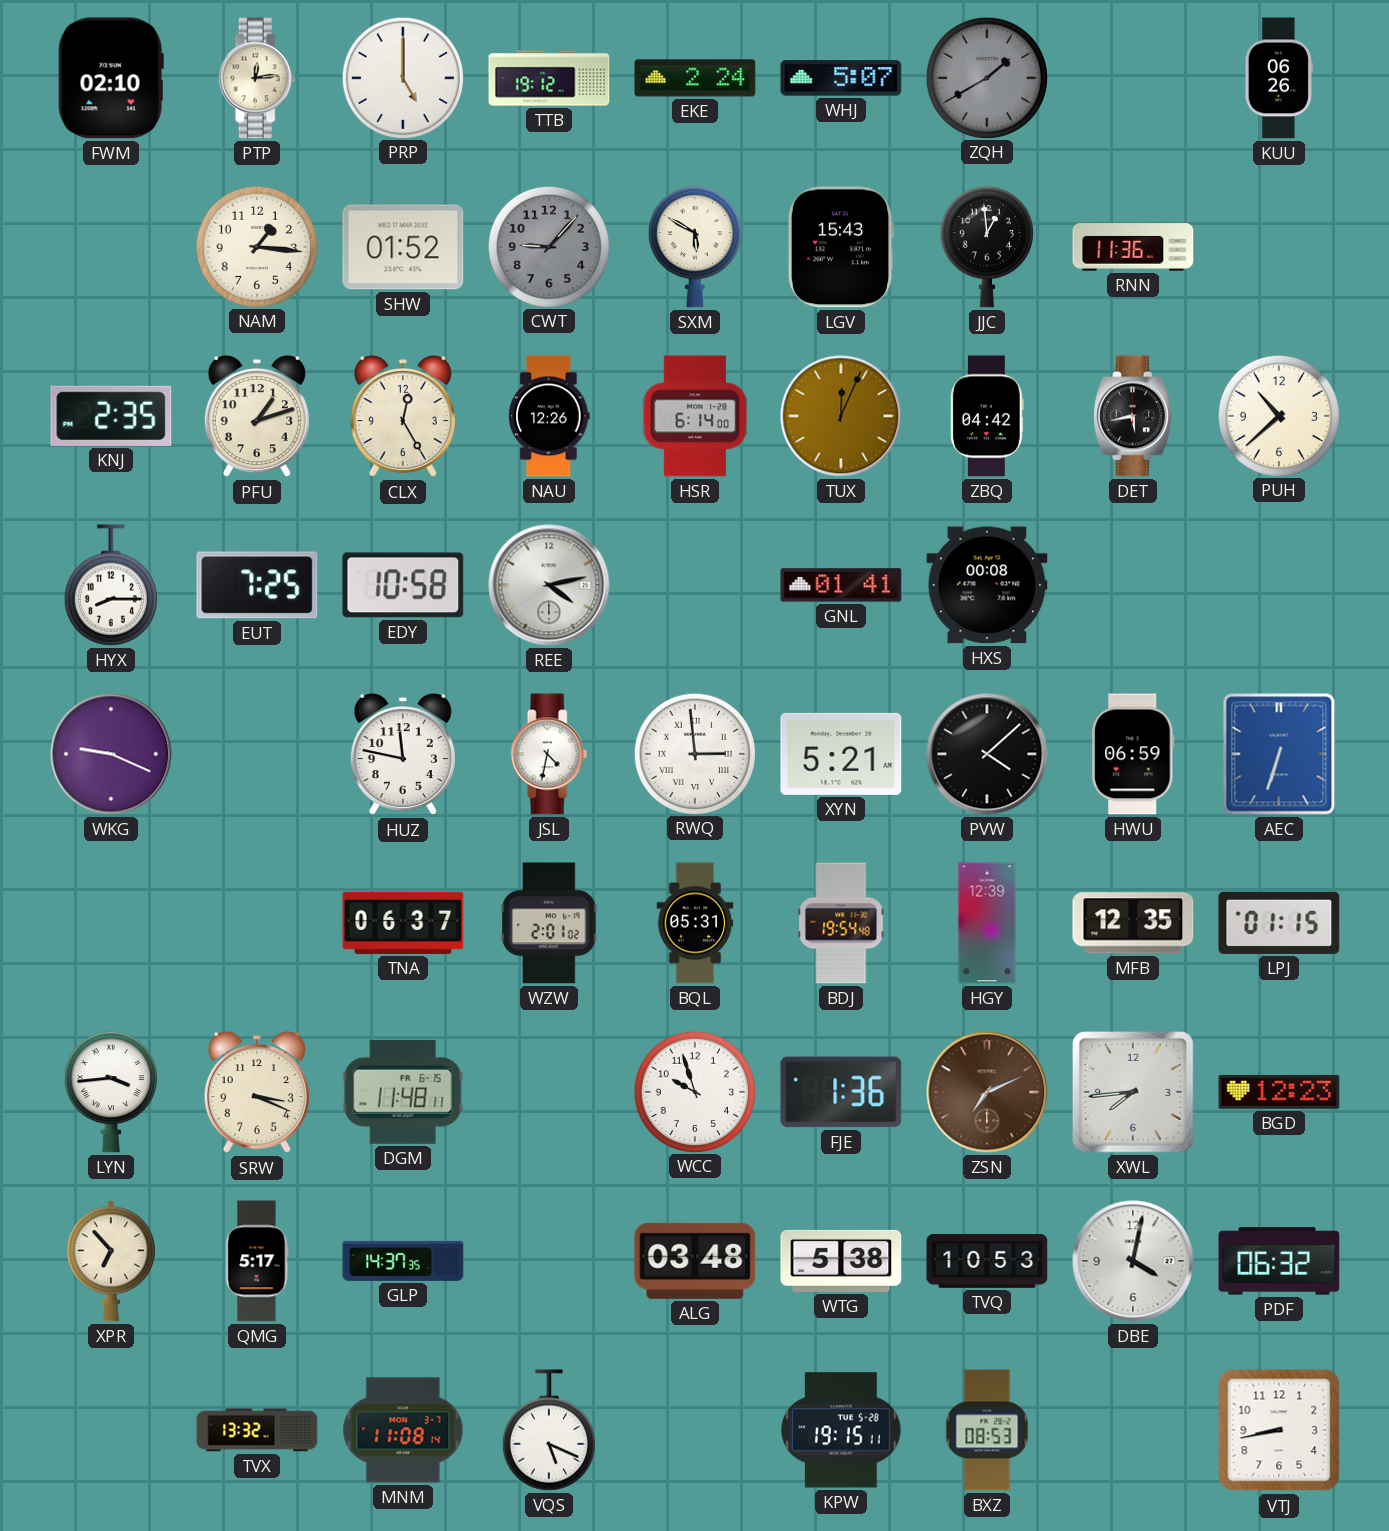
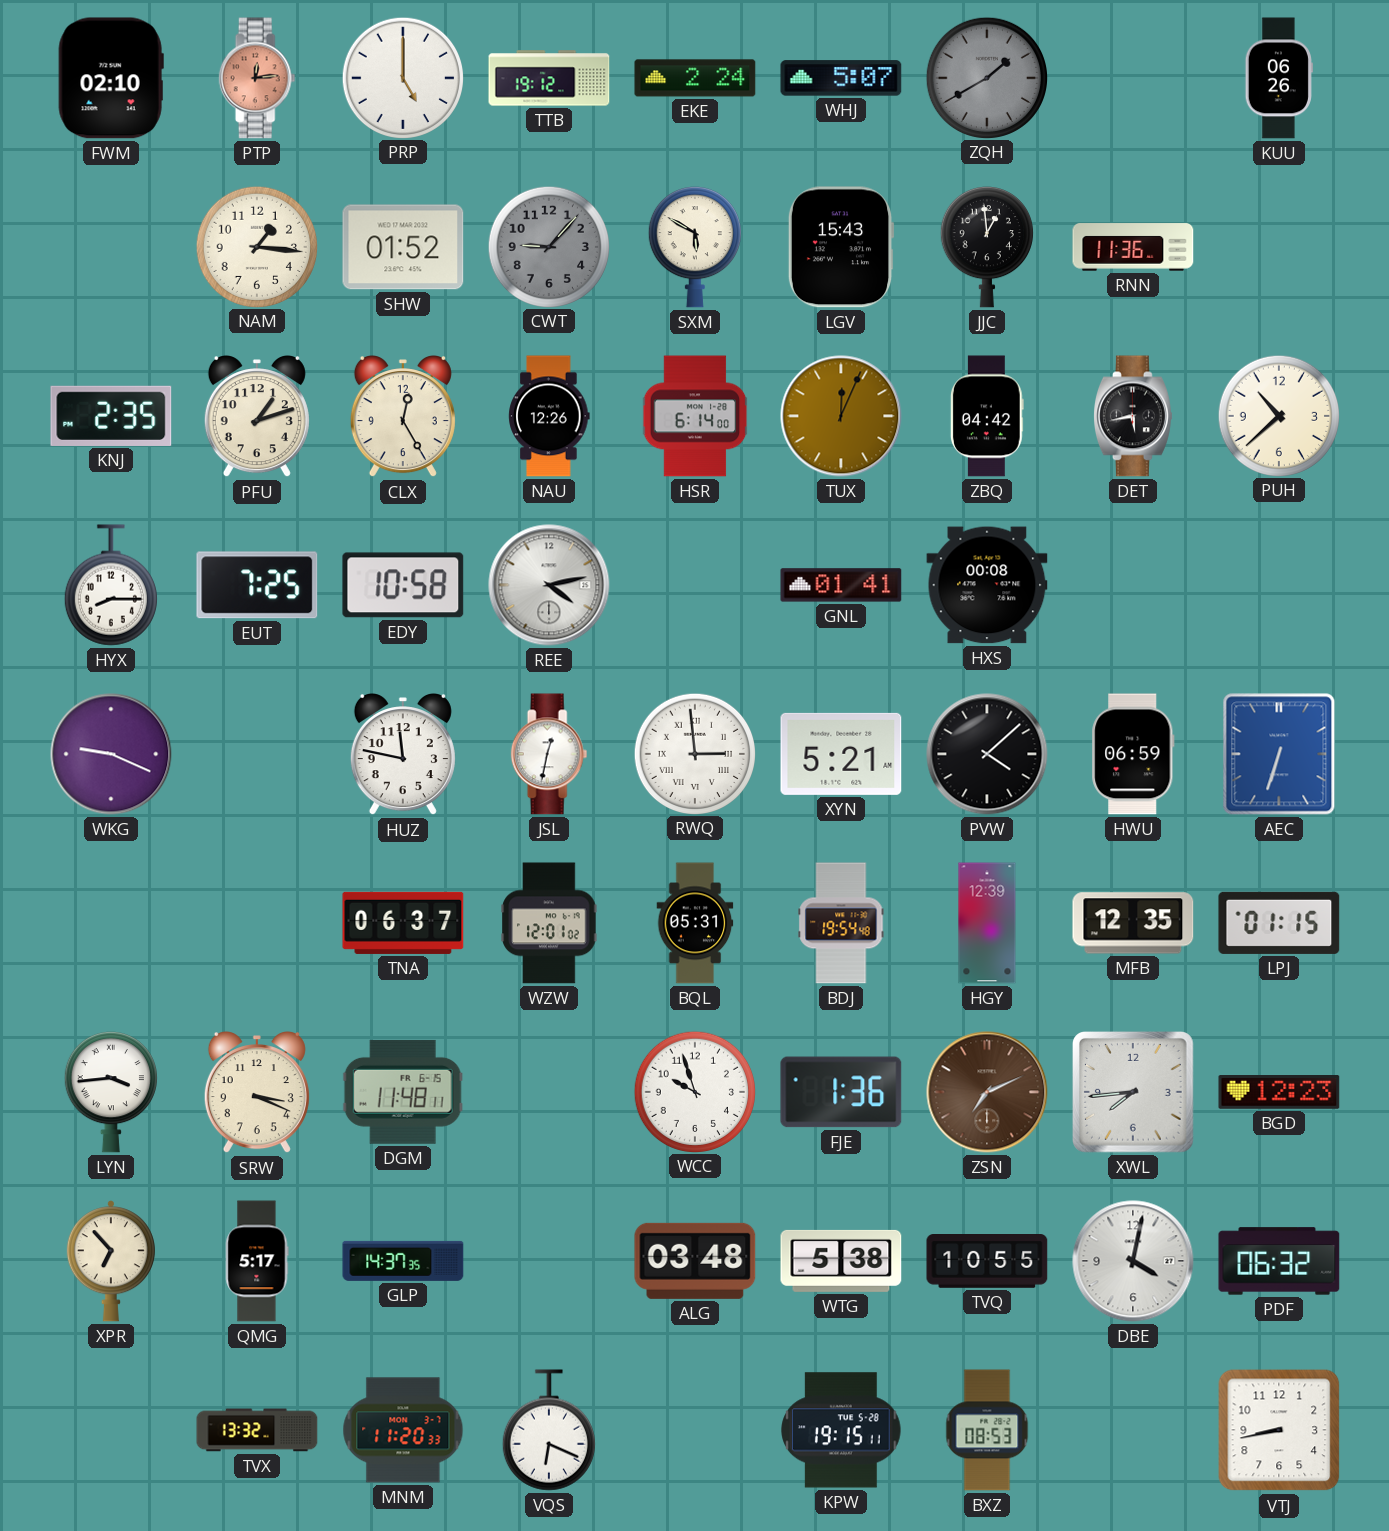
PTP dial: cream -> salmon
JSL: 4:32 -> 12:32
WZW: 2:01 -> 12:01
TVQ: 10:53 -> 10:55
MNM: 11:08 -> 11:20
VQS: 5:19 -> 6:19
